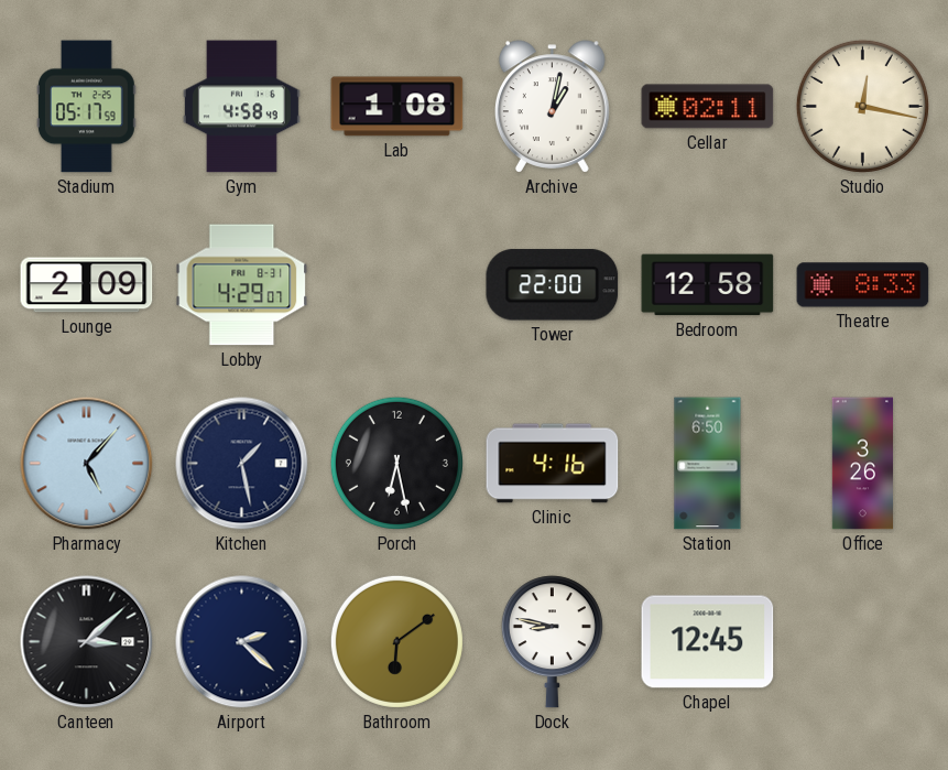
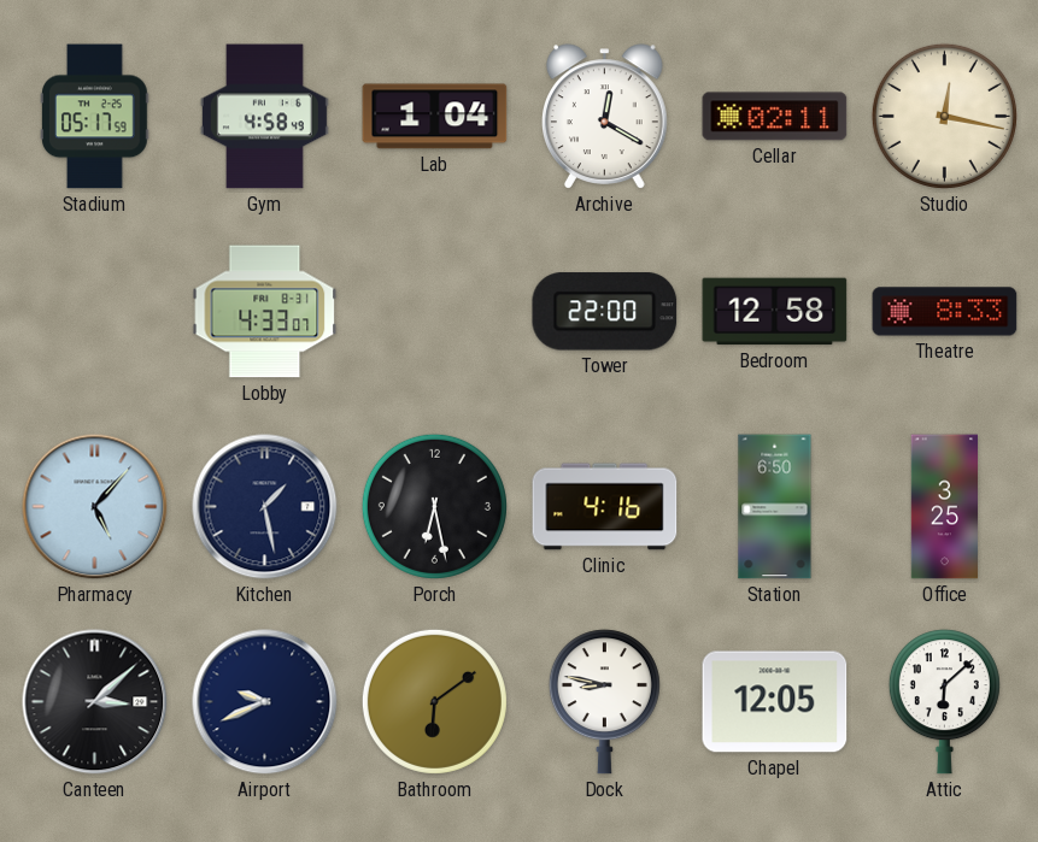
Lab: 1:08 -> 1:04
Archive: 1:02 -> 12:20
Lounge: 2:09 -> none
Lobby: 4:29 -> 4:33
Office: 3:26 -> 3:25
Airport: 2:22 -> 9:41
Chapel: 12:45 -> 12:05
Attic: none -> 6:08
